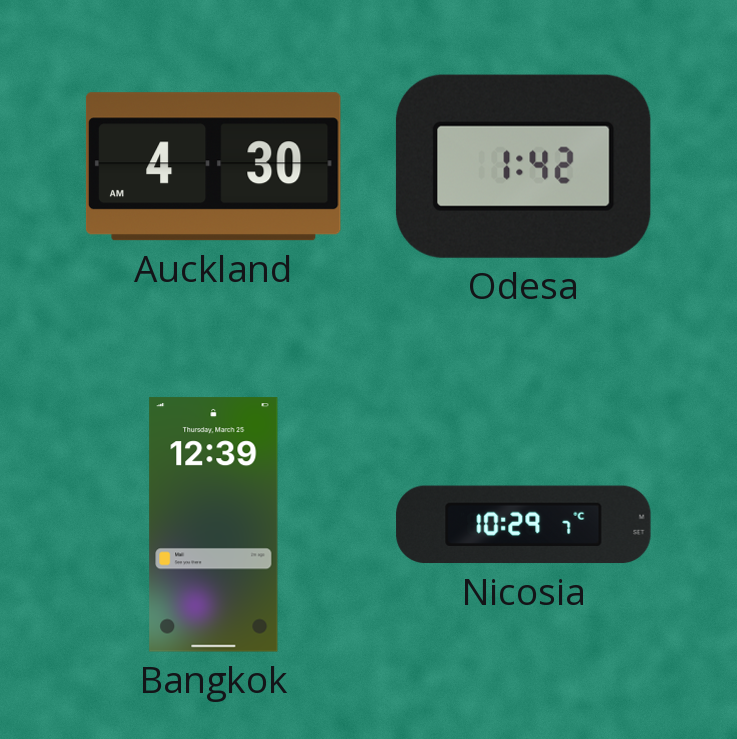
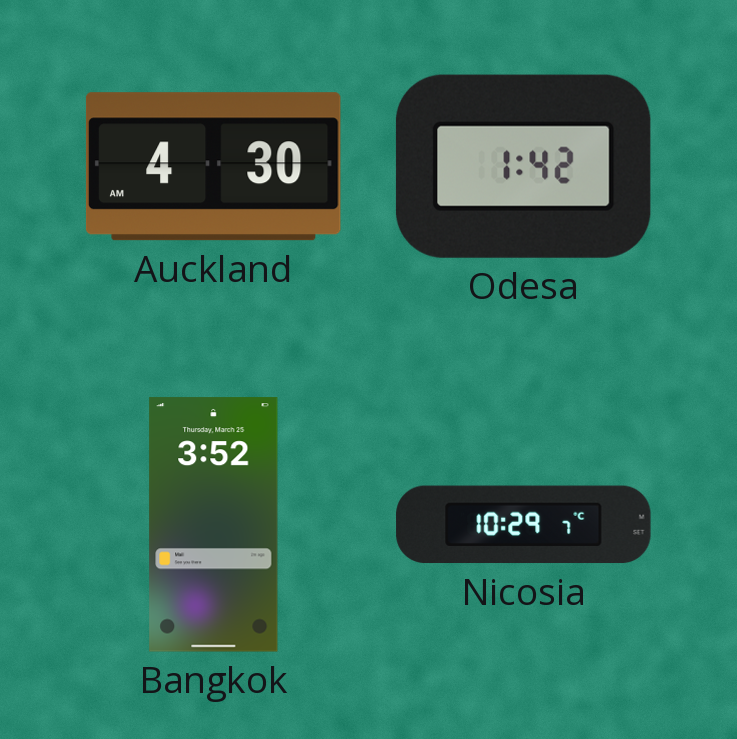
Bangkok: 12:39 -> 3:52
